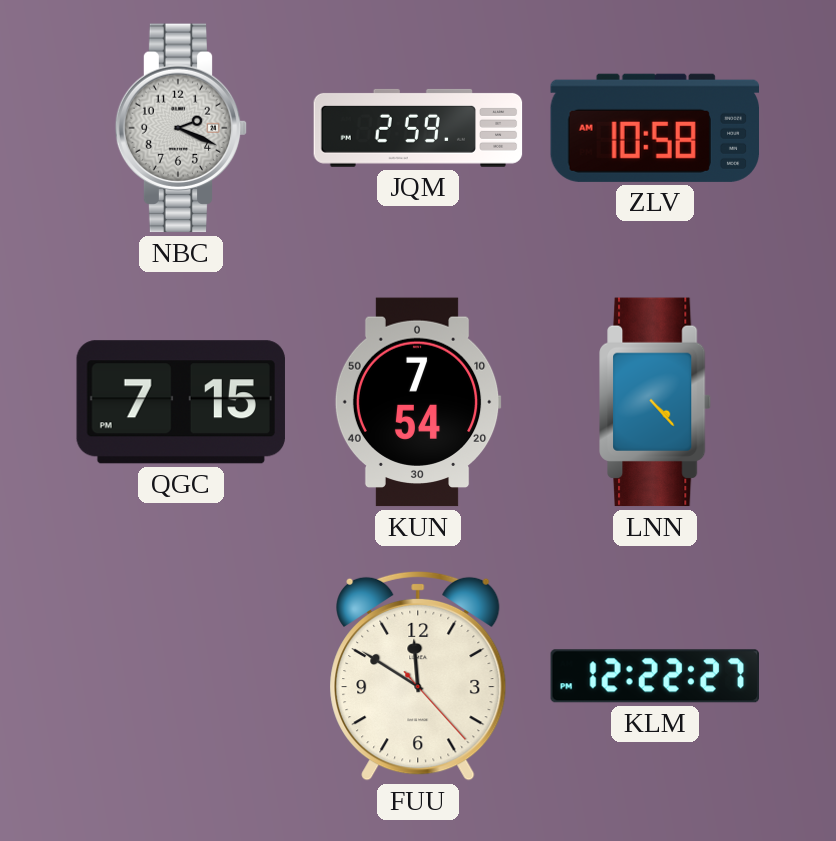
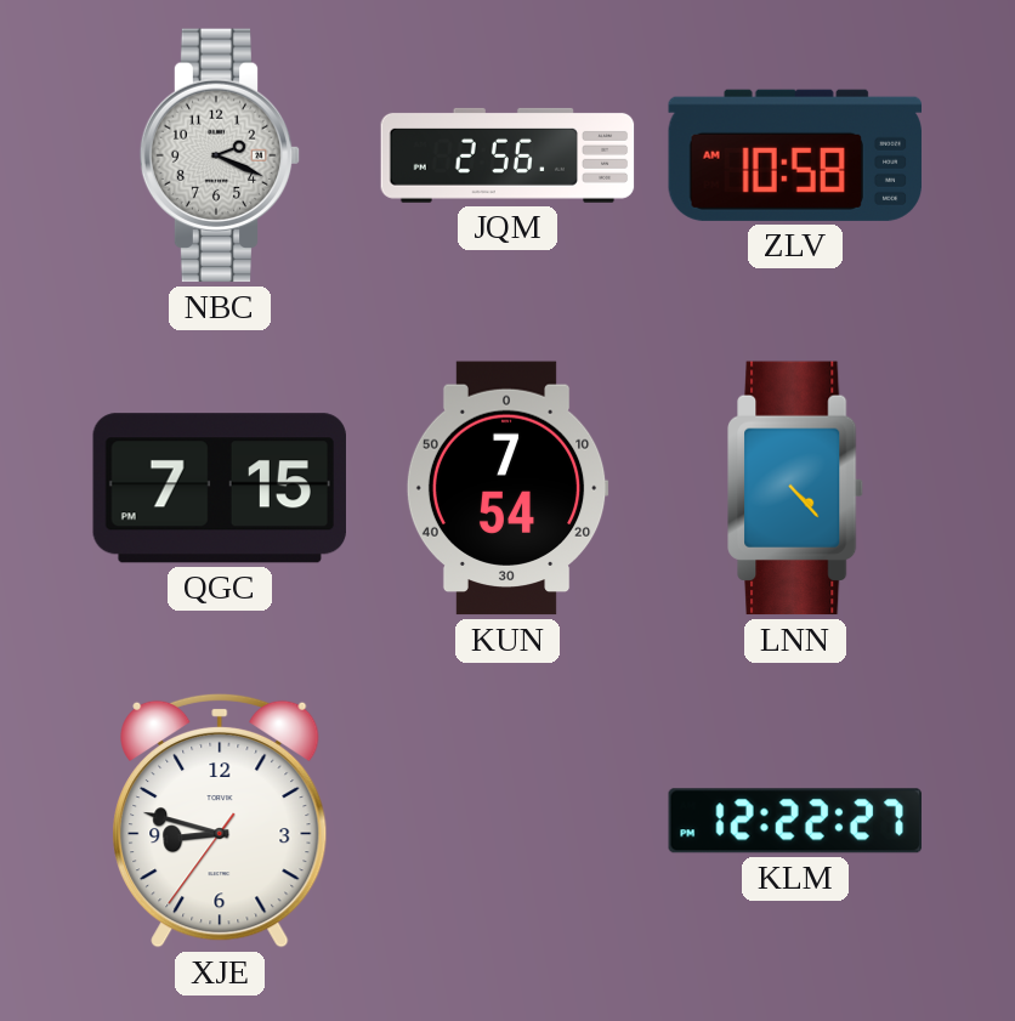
JQM: 2:59 -> 2:56
XJE: none -> 8:47
FUU: 11:50 -> none
